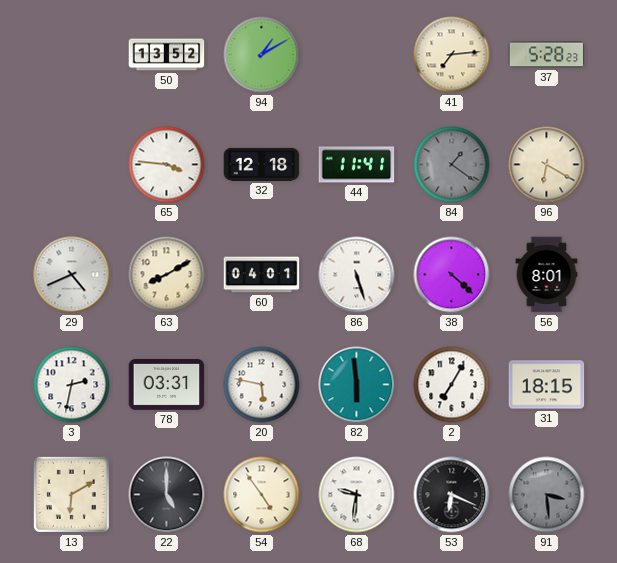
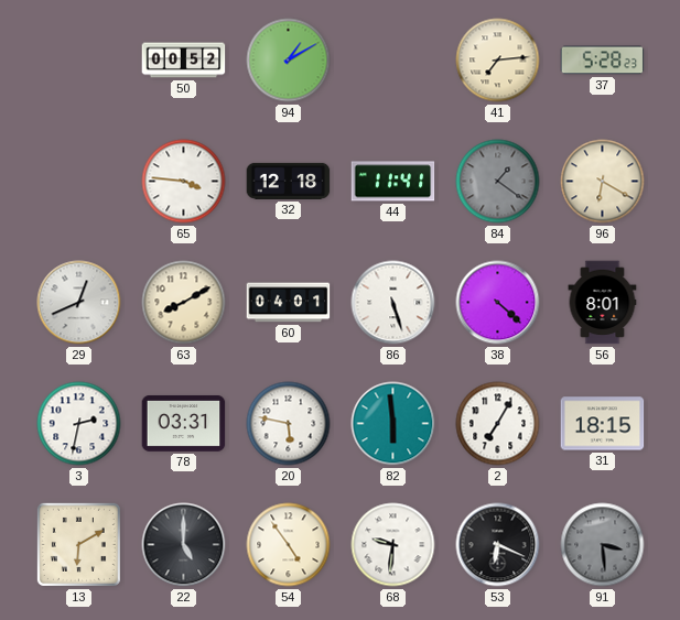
50: 13:52 -> 00:52
29: 4:41 -> 12:41
